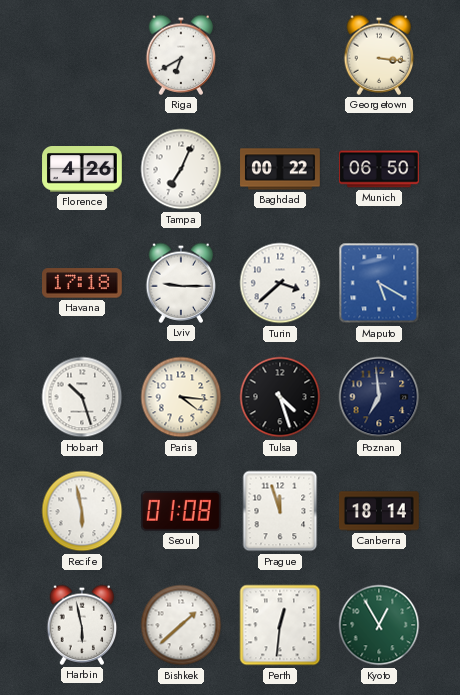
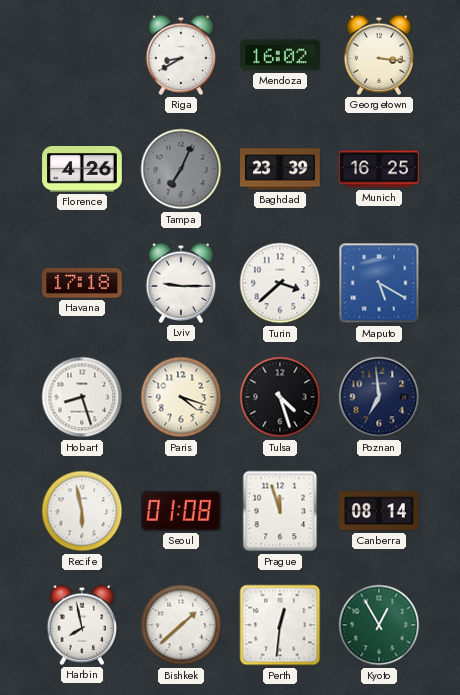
Riga: 6:40 -> 8:40
Mendoza: none -> 16:02
Tampa dial: white -> grey
Baghdad: 00:22 -> 23:39
Munich: 06:50 -> 16:25
Hobart: 10:27 -> 8:27
Paris: 4:16 -> 4:18
Canberra: 18:14 -> 08:14
Harbin: 5:58 -> 7:58
